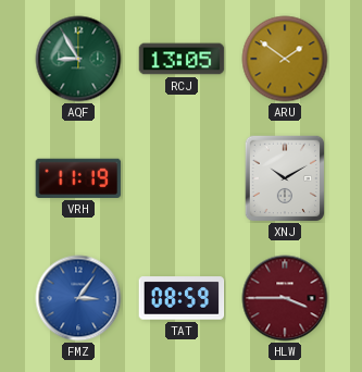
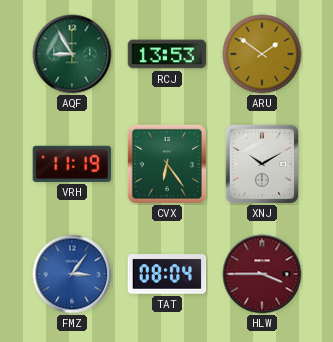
RCJ: 13:05 -> 13:53
CVX: none -> 6:24
TAT: 08:59 -> 08:04
